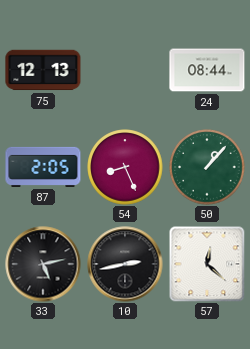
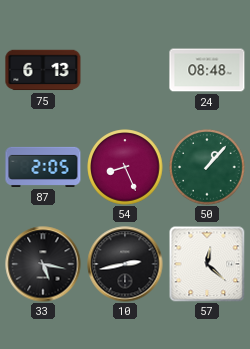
75: 12:13 -> 6:13
24: 08:44 -> 08:48
33: 5:13 -> 5:17
